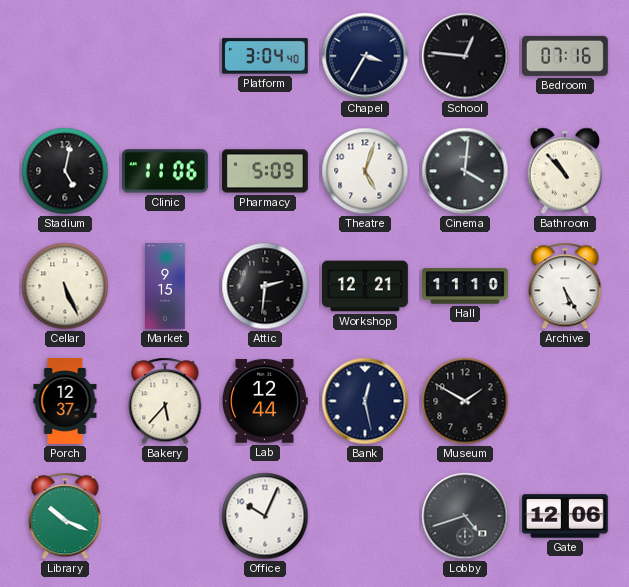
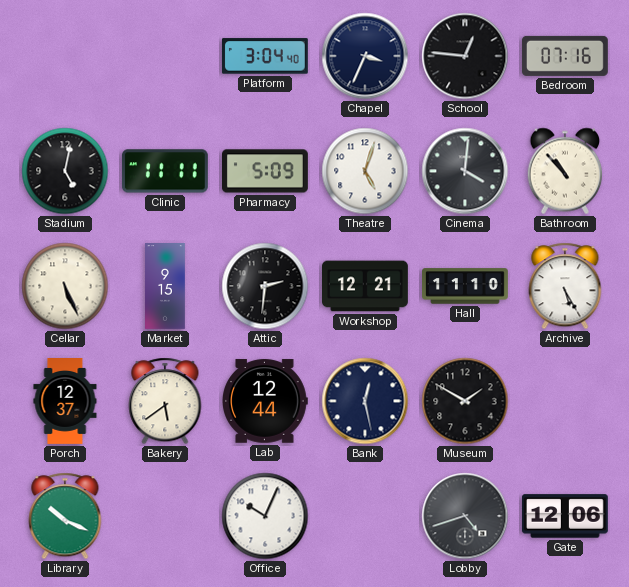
Chapel: 3:35 -> 3:34
Clinic: 11:06 -> 11:11
Bakery: 5:37 -> 5:39
